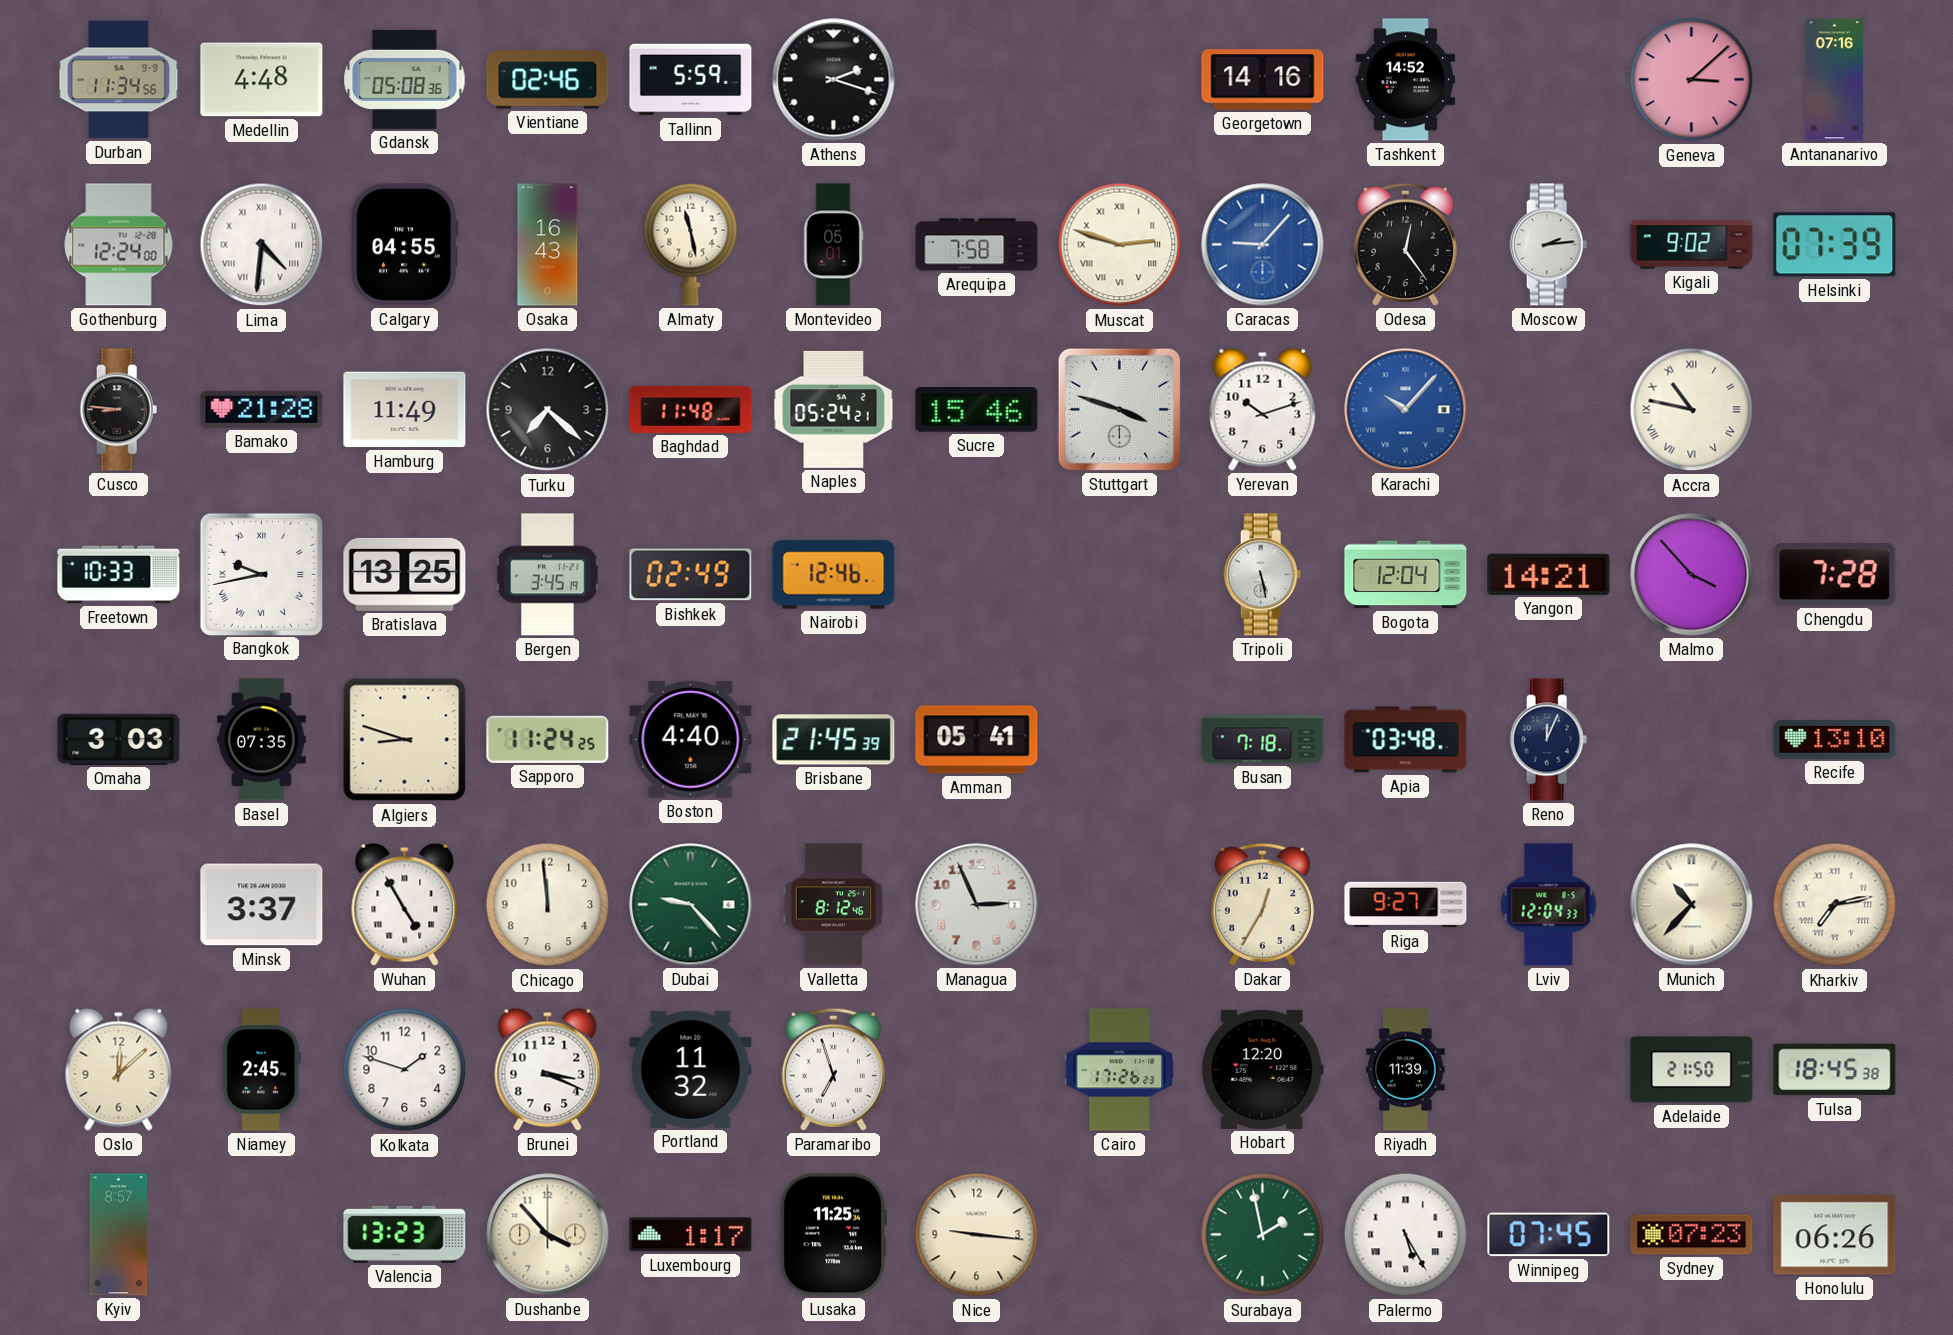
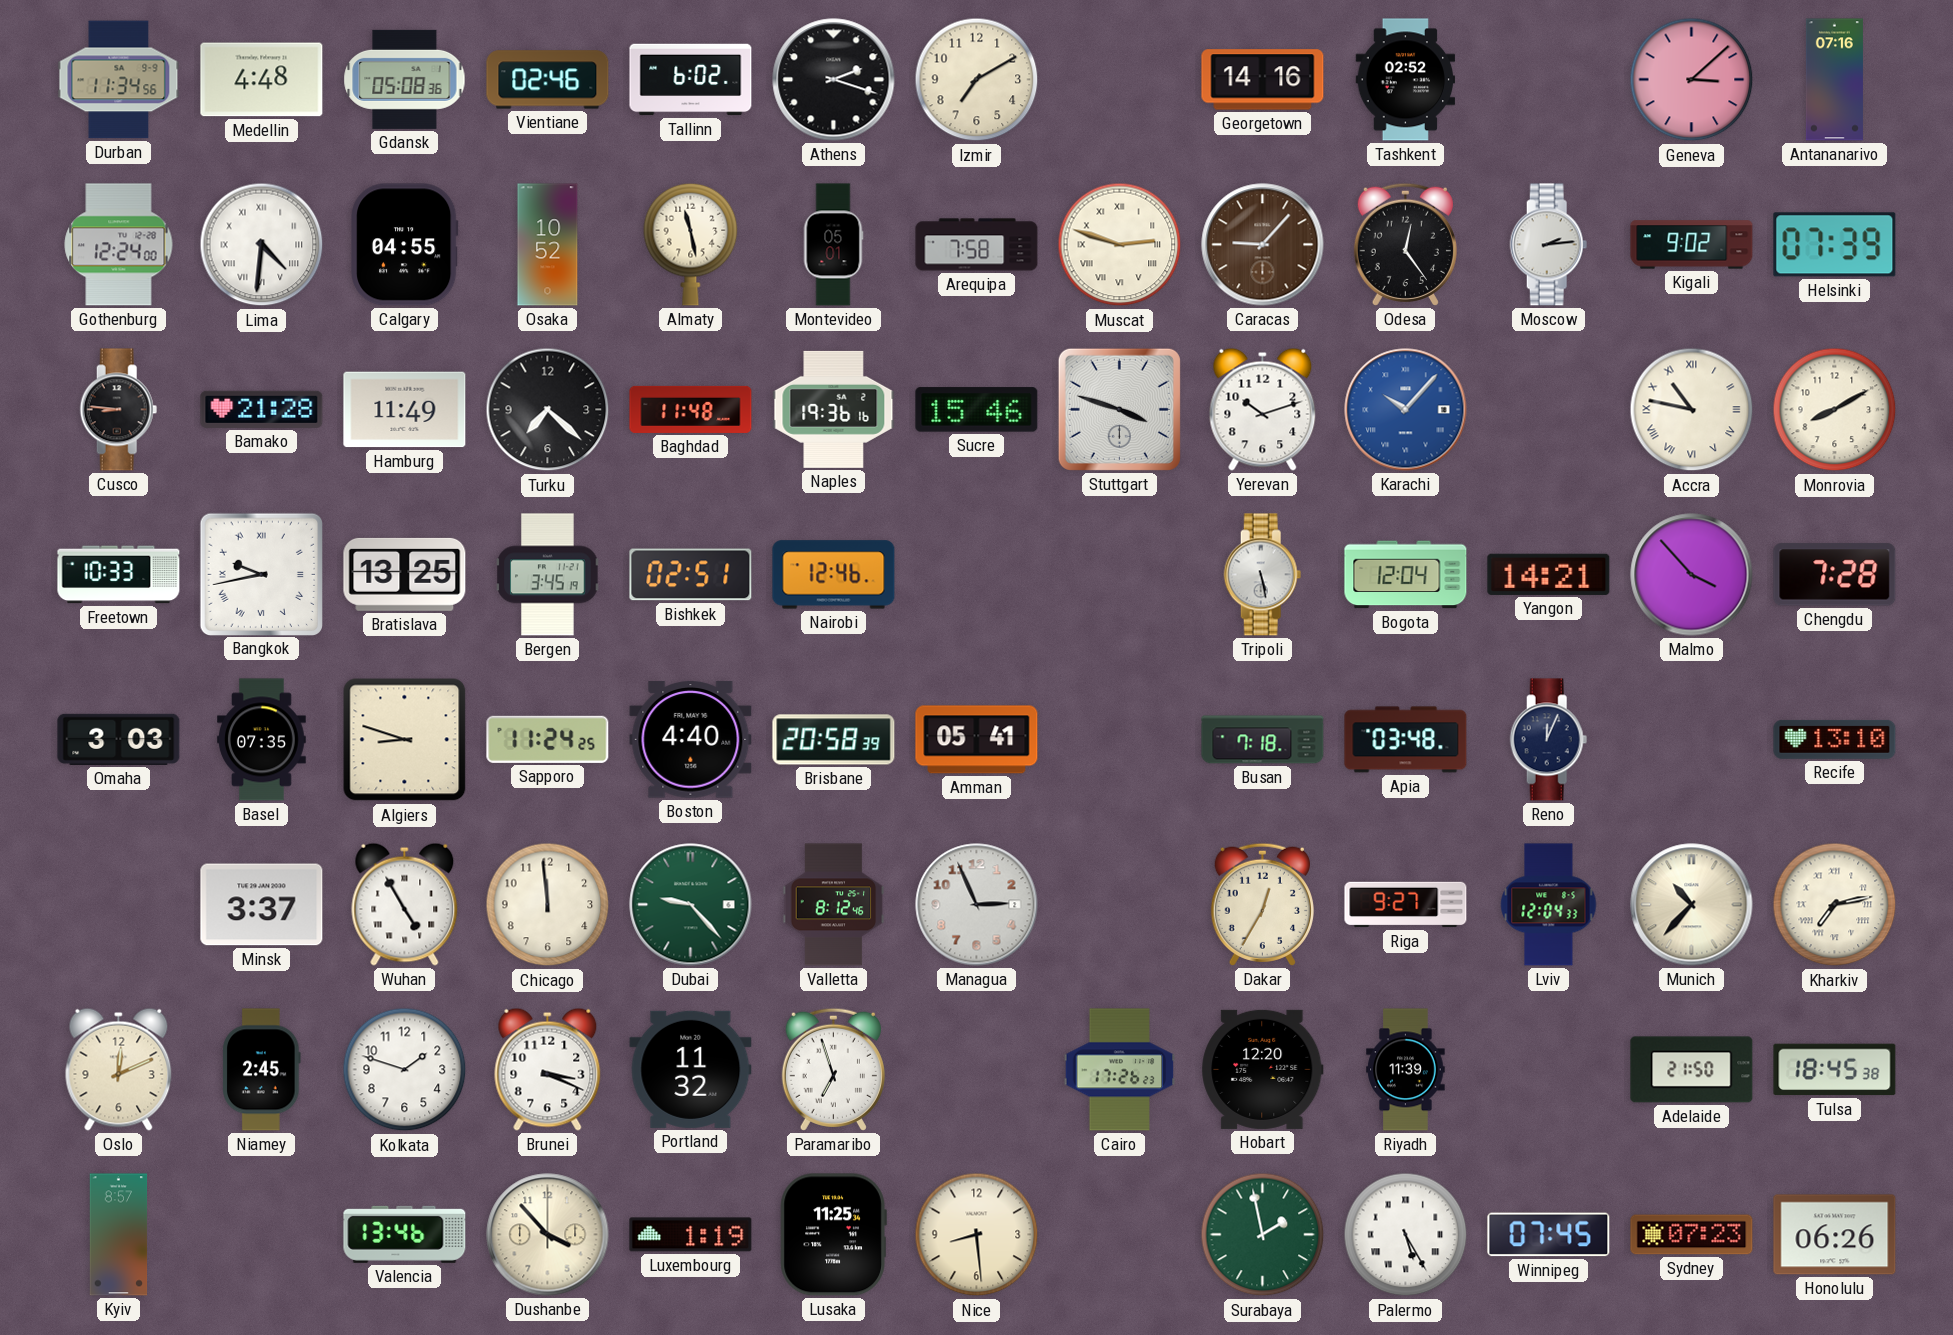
Tallinn: 5:59 -> 6:02
Izmir: none -> 7:10
Tashkent: 14:52 -> 02:52
Osaka: 16:43 -> 10:52
Caracas dial: blue -> brown
Naples: 05:24 -> 19:36
Monrovia: none -> 8:10
Bishkek: 02:49 -> 02:51
Brisbane: 21:45 -> 20:58
Oslo: 12:08 -> 12:11
Valencia: 13:23 -> 13:46
Luxembourg: 1:17 -> 1:19
Nice: 9:16 -> 8:29
